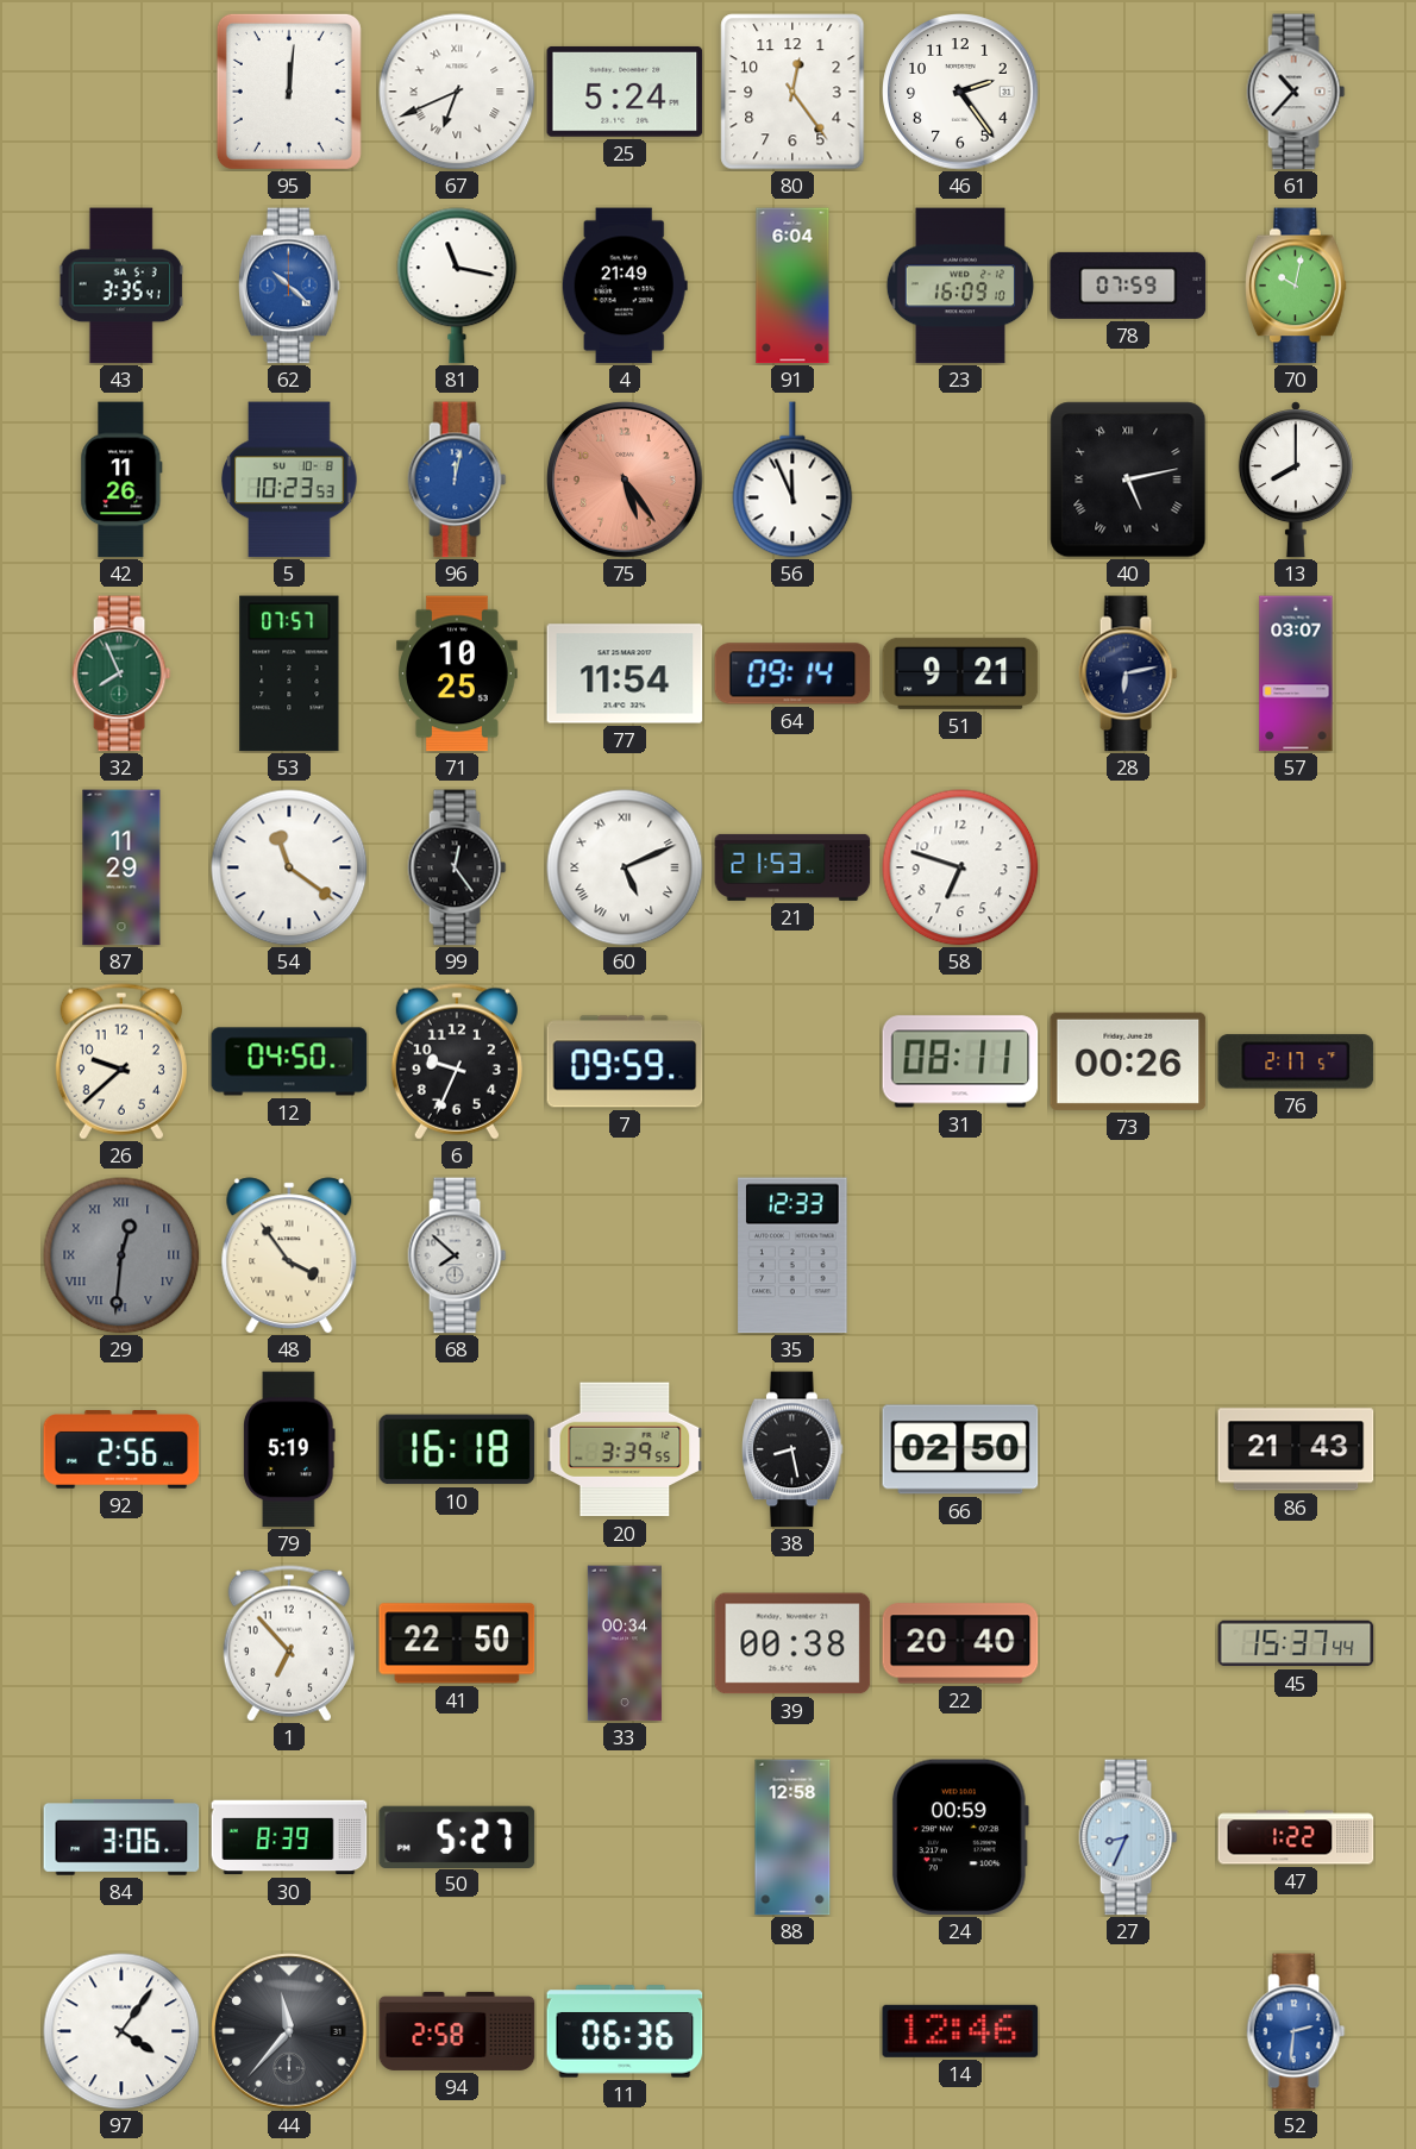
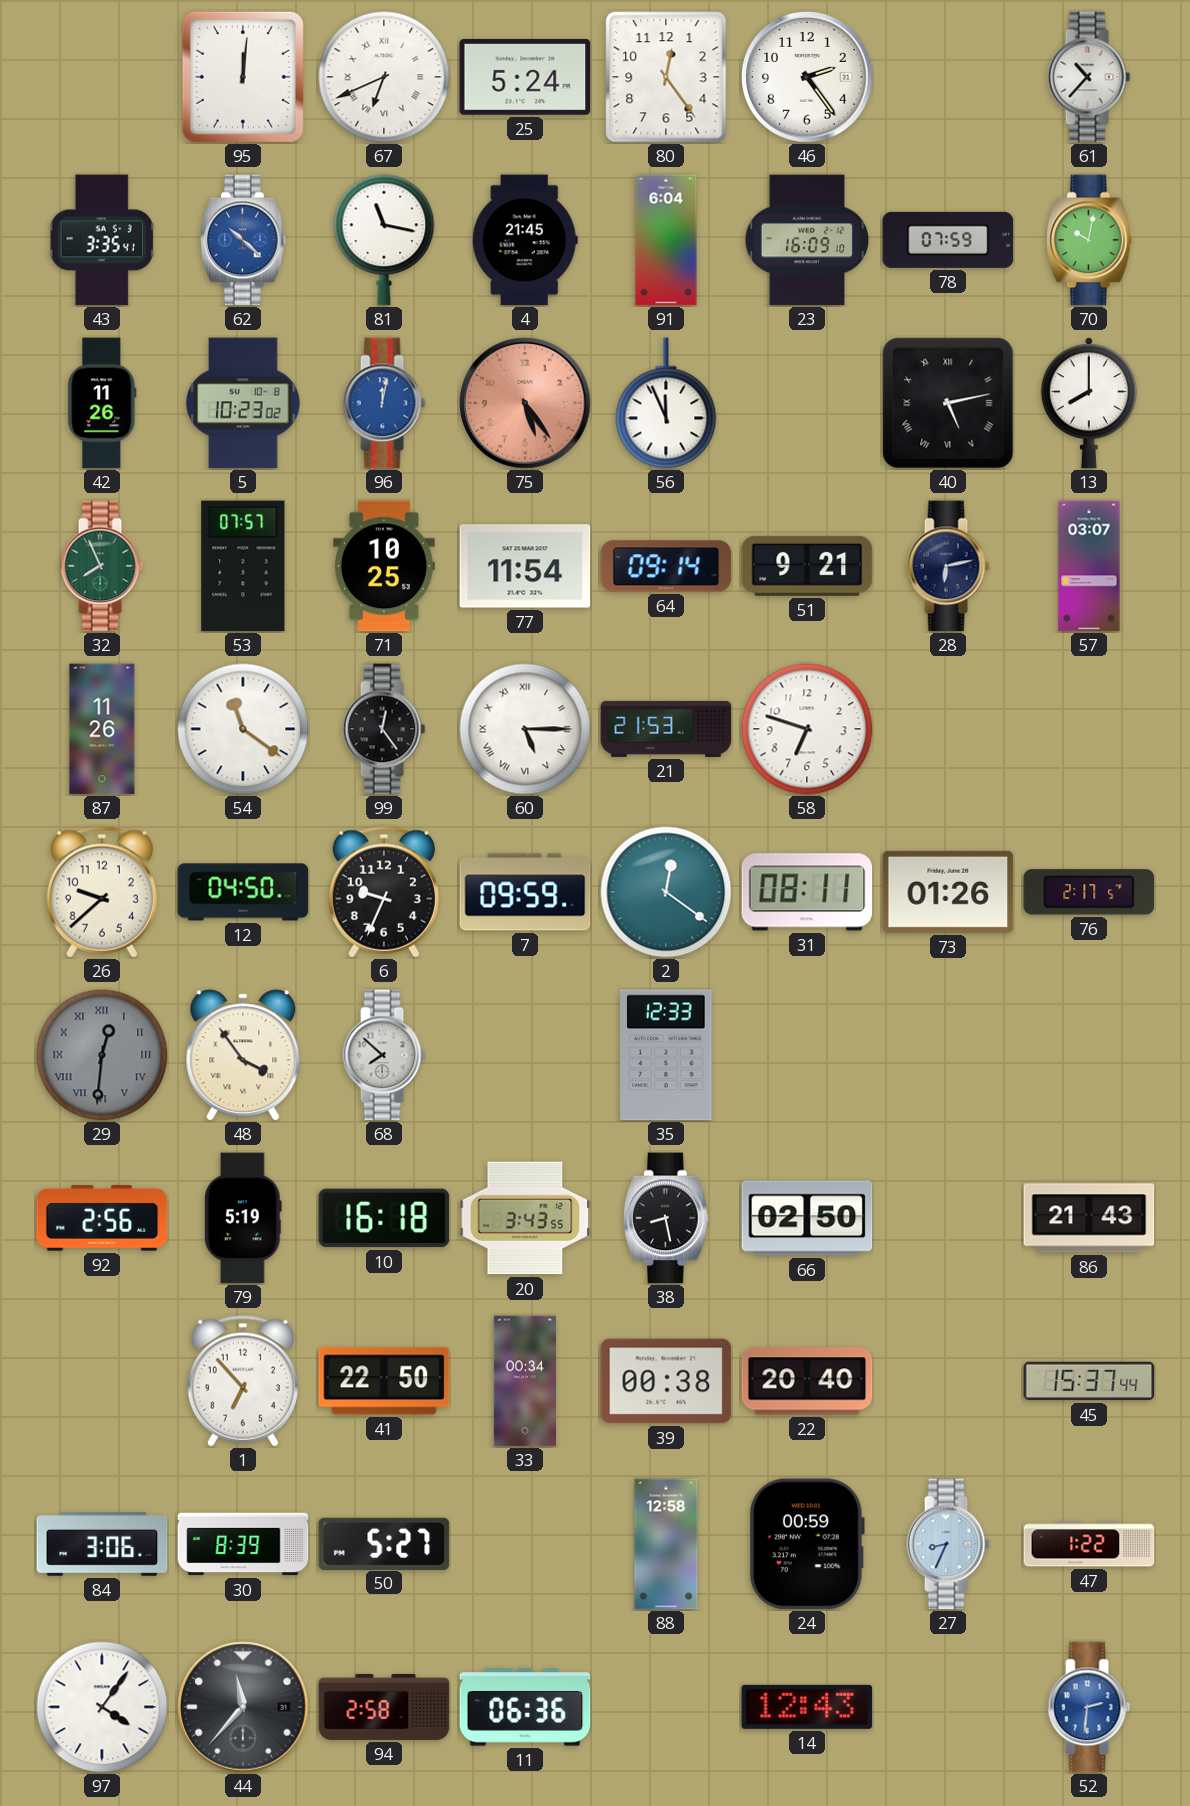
4: 21:49 -> 21:45
5: 10:23:53 -> 10:23:02
87: 11:29 -> 11:26
60: 5:11 -> 5:15
2: none -> 12:21
73: 00:26 -> 01:26
20: 3:39 -> 3:43
14: 12:46 -> 12:43
